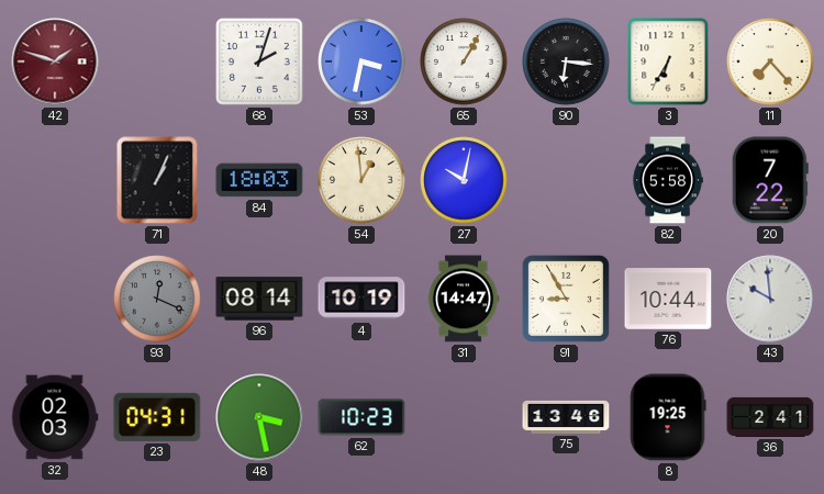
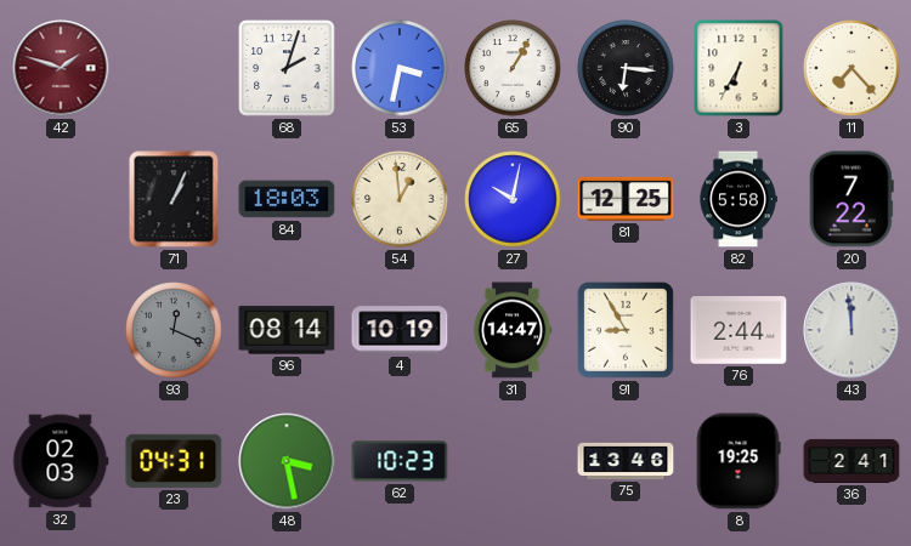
81: none -> 12:25
76: 10:44 -> 2:44
43: 9:59 -> 11:59
